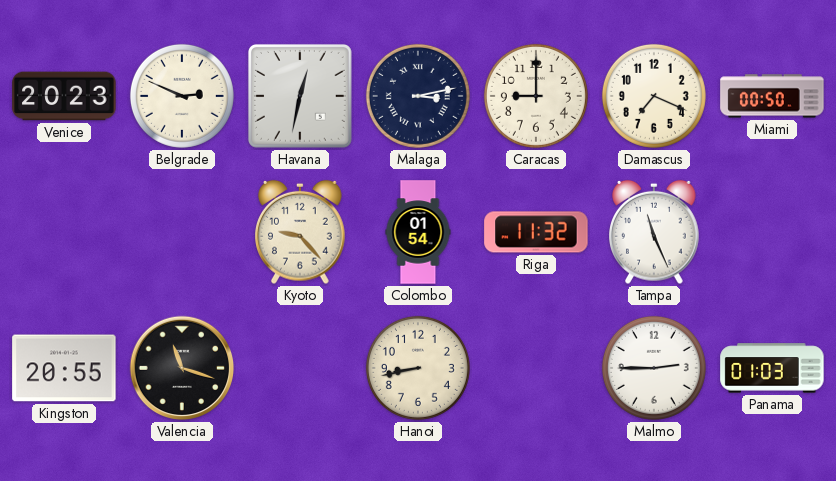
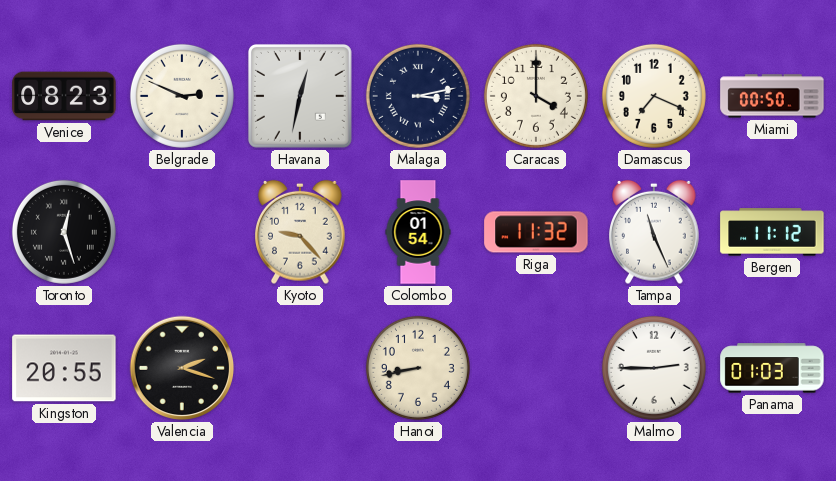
Venice: 20:23 -> 08:23
Caracas: 9:00 -> 4:00
Toronto: none -> 12:27
Bergen: none -> 11:12
Valencia: 11:18 -> 2:18
